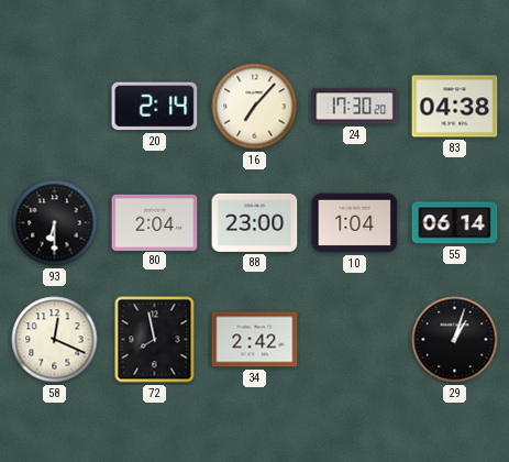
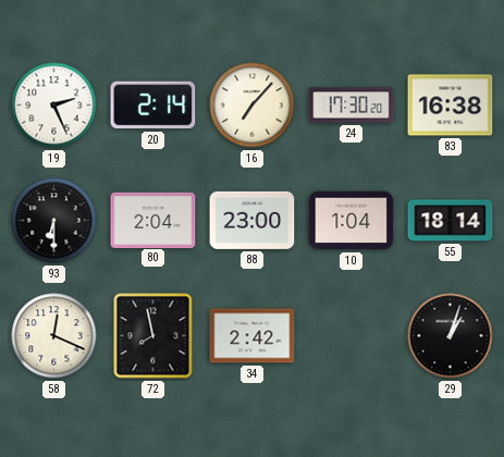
19: none -> 2:26
83: 04:38 -> 16:38
55: 06:14 -> 18:14
